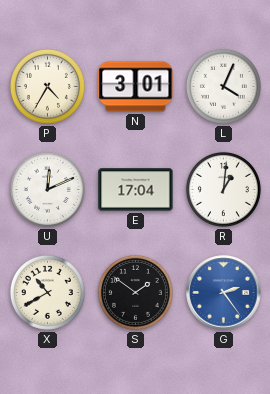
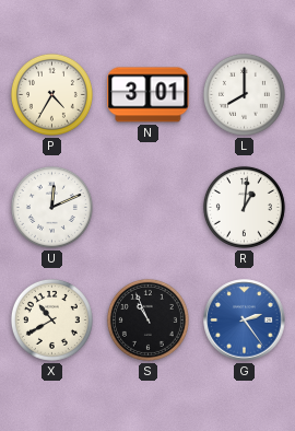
L: 4:04 -> 8:00
E: 17:04 -> none
S: 1:51 -> 10:56
